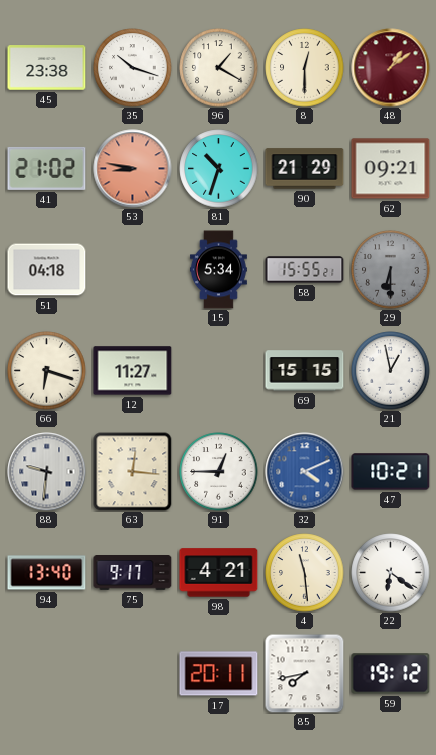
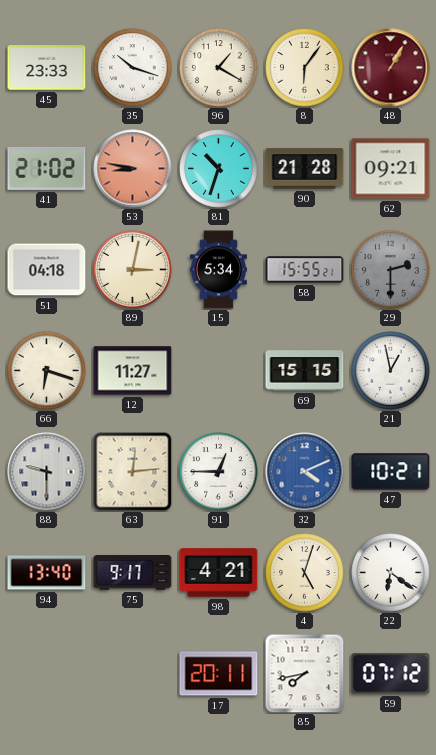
45: 23:38 -> 23:33
8: 12:30 -> 6:06
48: 1:09 -> 1:05
90: 21:29 -> 21:28
89: none -> 3:02
29: 6:30 -> 2:30
88: 9:31 -> 9:30
63: 12:16 -> 12:14
4: 11:29 -> 5:03
59: 19:12 -> 07:12
